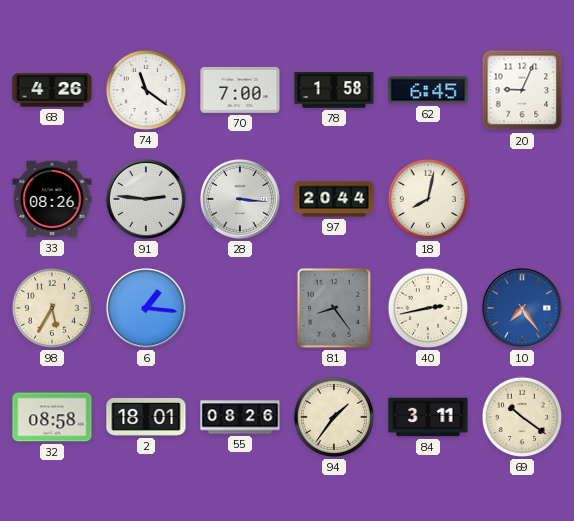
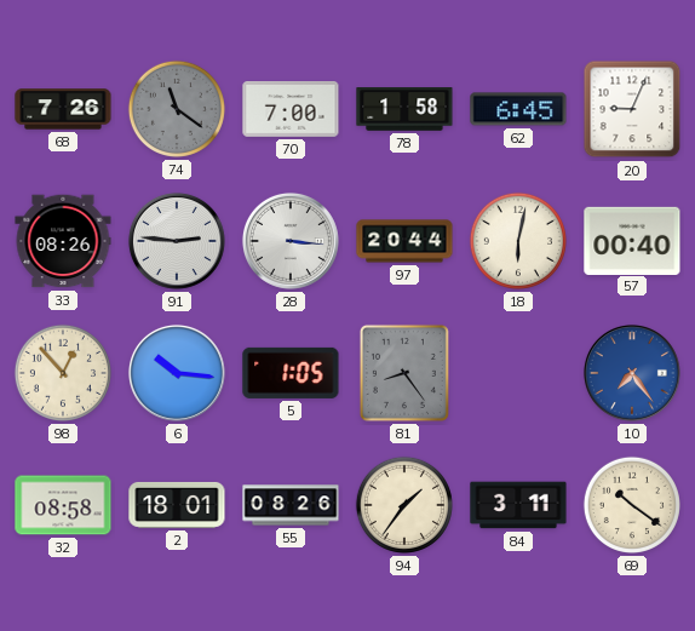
68: 4:26 -> 7:26
74 dial: white -> grey
18: 8:02 -> 6:02
57: none -> 00:40
98: 5:35 -> 12:53
6: 1:16 -> 10:16
5: none -> 1:05
40: 2:43 -> none
